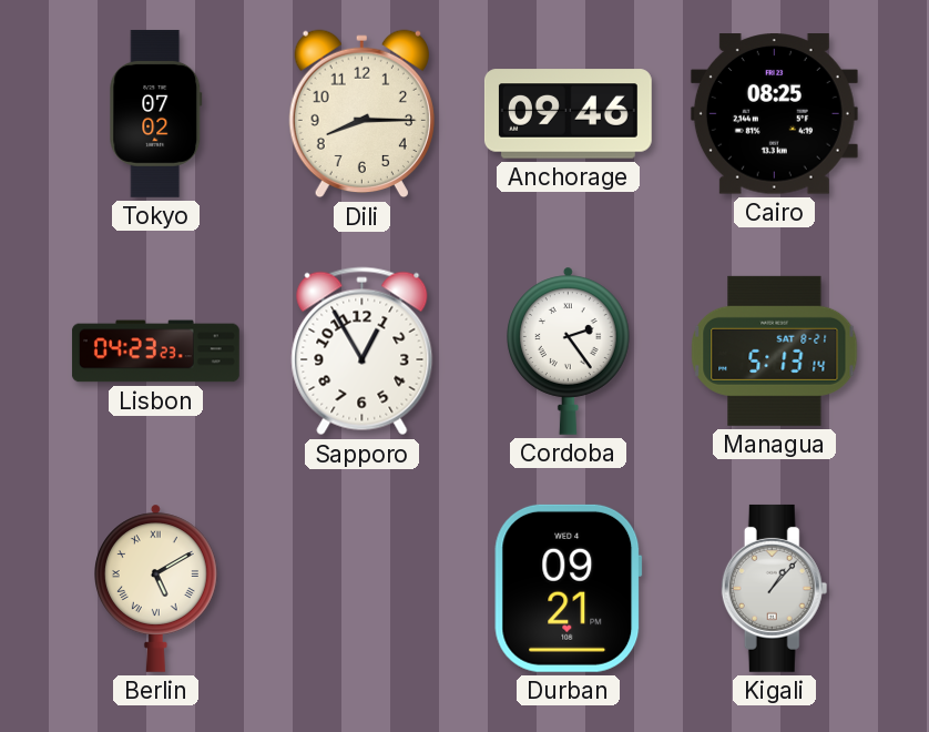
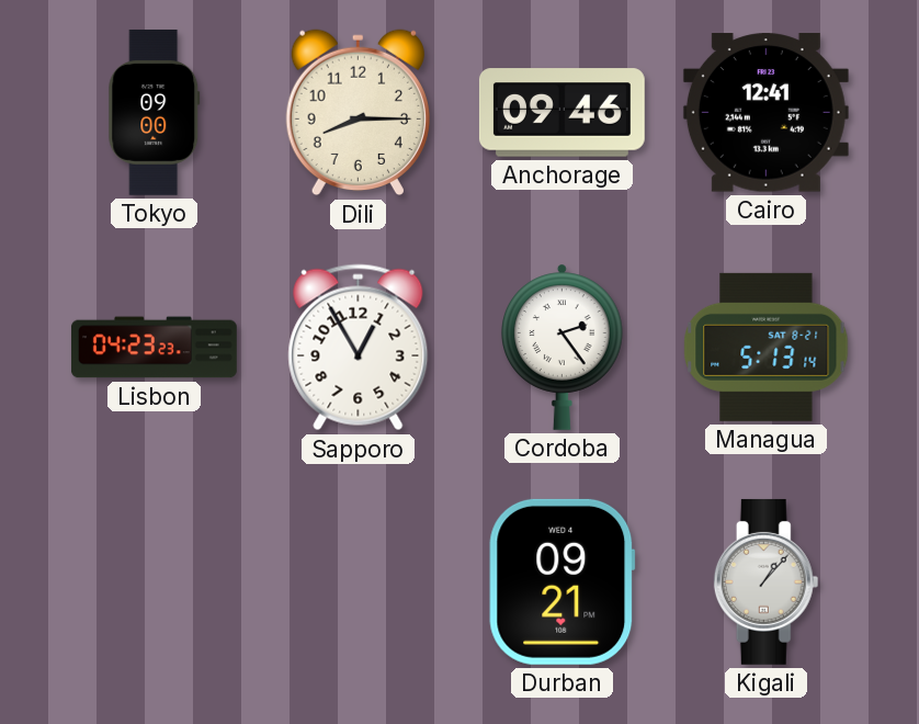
Tokyo: 07:02 -> 09:00
Cairo: 08:25 -> 12:41
Berlin: 5:10 -> none
